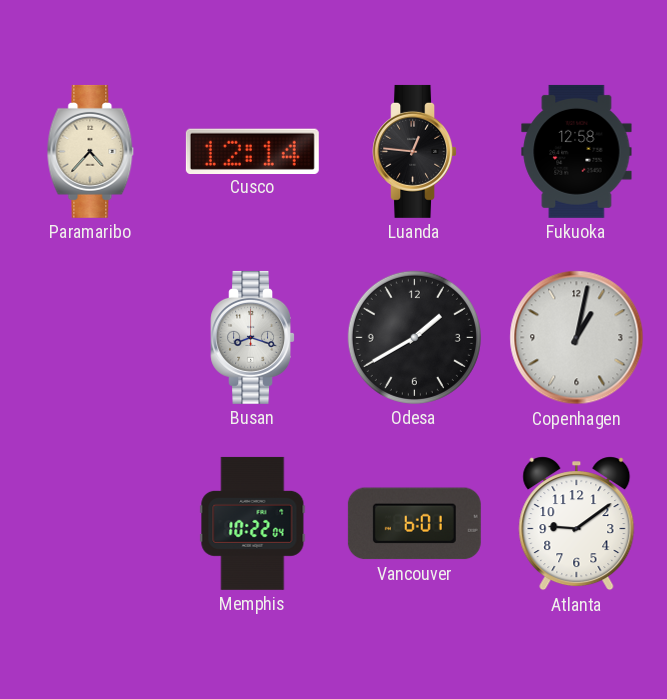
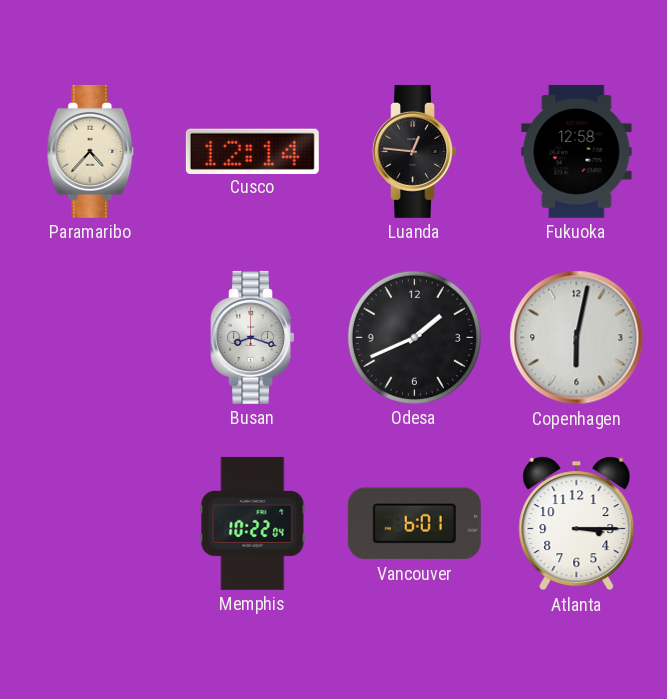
Odesa: 1:40 -> 1:41
Copenhagen: 1:02 -> 6:02
Atlanta: 9:09 -> 3:15
